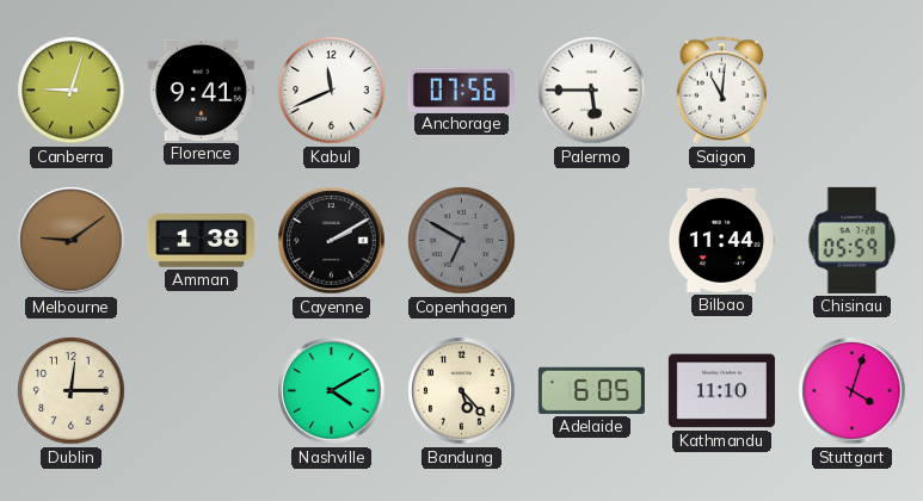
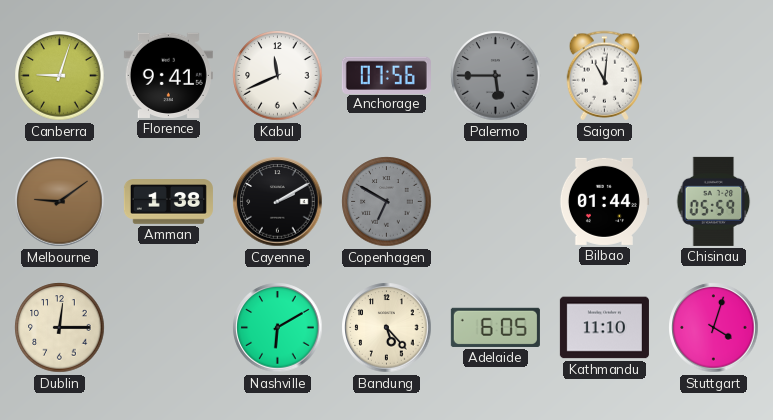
Palermo dial: white -> grey
Bilbao: 11:44 -> 01:44
Nashville: 4:10 -> 6:10
